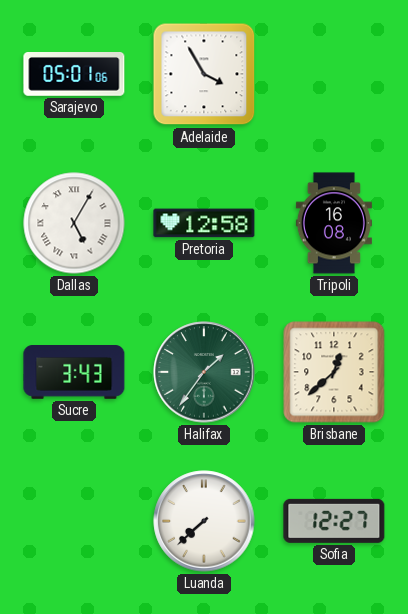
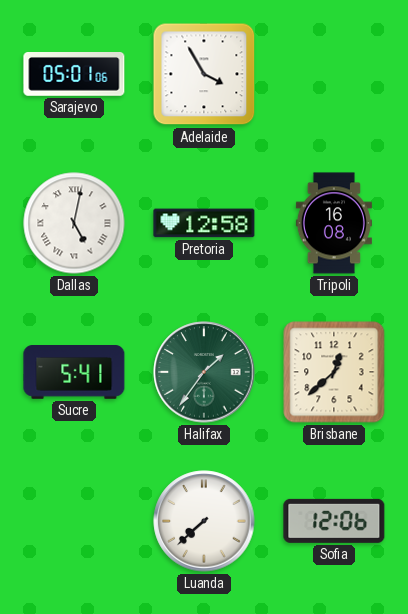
Dallas: 5:05 -> 5:02
Sucre: 3:43 -> 5:41
Sofia: 12:27 -> 12:06
